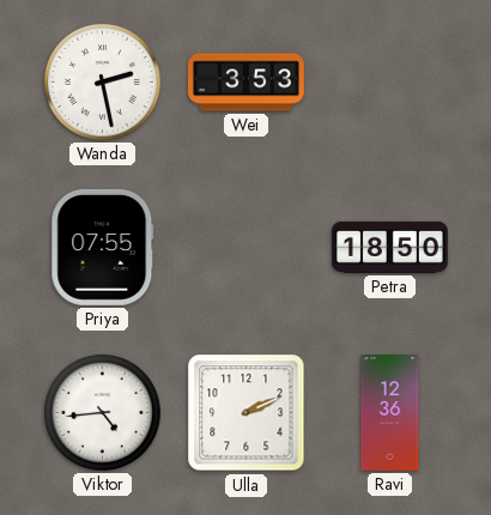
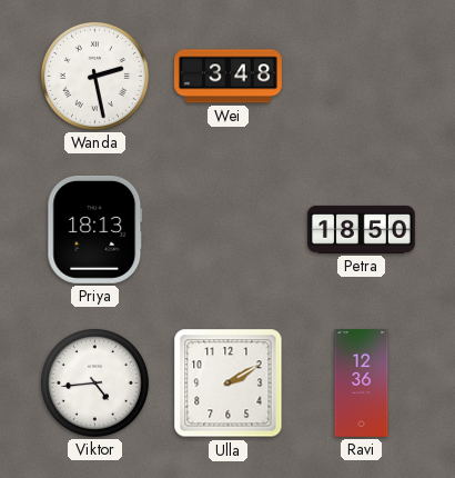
Wei: 3:53 -> 3:48
Priya: 07:55 -> 18:13
Ulla: 2:11 -> 2:10
